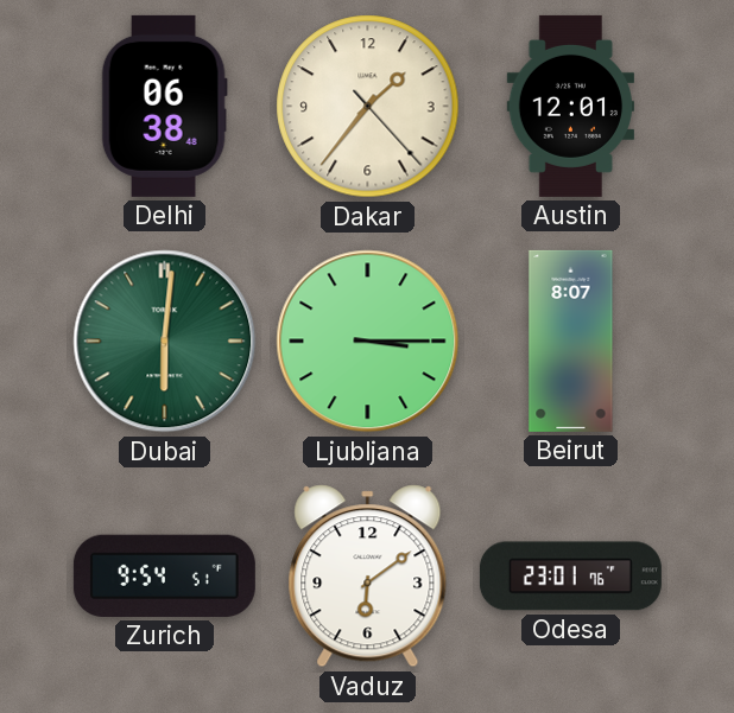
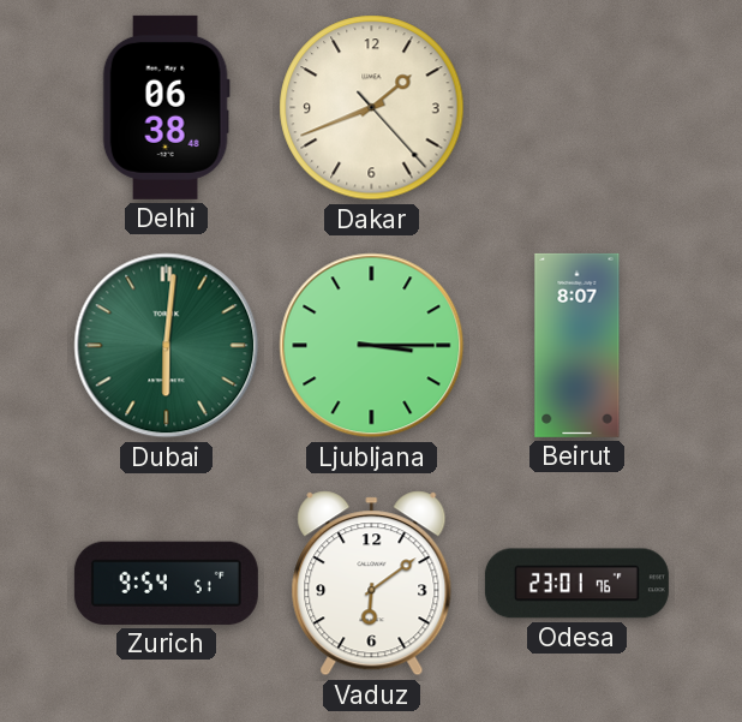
Dakar: 1:36 -> 1:41
Austin: 12:01 -> none
